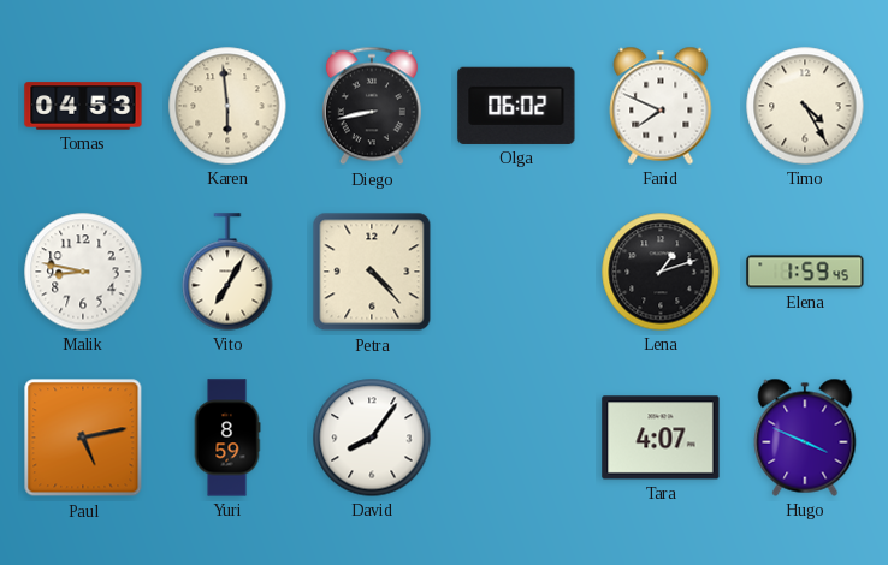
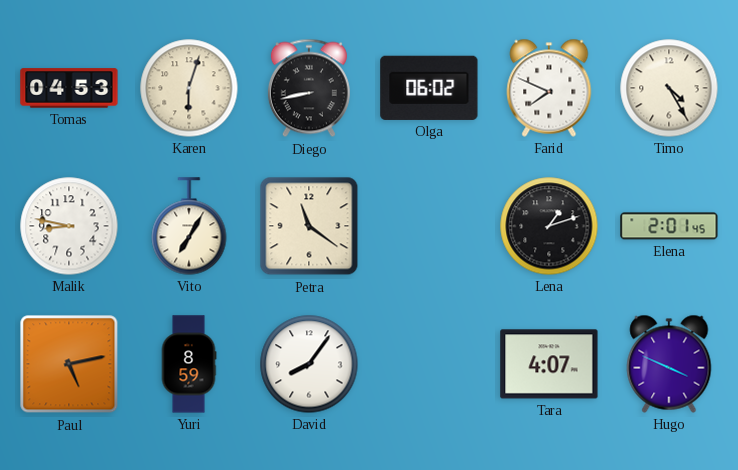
Karen: 5:59 -> 6:03
Petra: 4:23 -> 11:21
Elena: 1:59 -> 2:01
